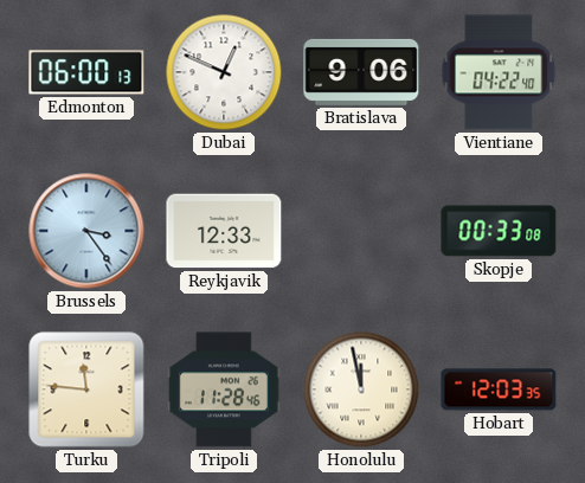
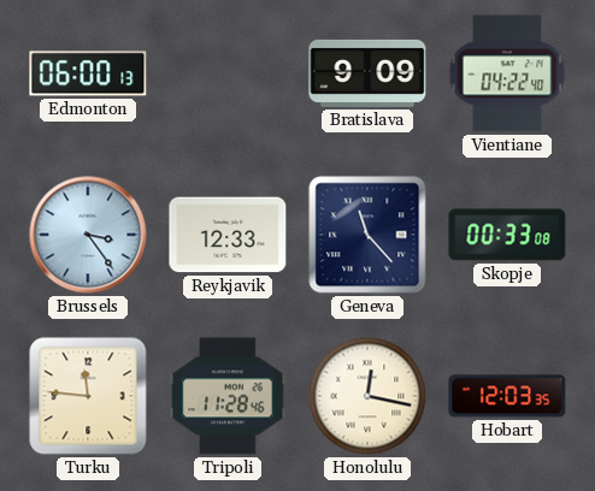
Dubai: 12:49 -> none
Bratislava: 9:06 -> 9:09
Geneva: none -> 11:23
Honolulu: 11:58 -> 12:17
